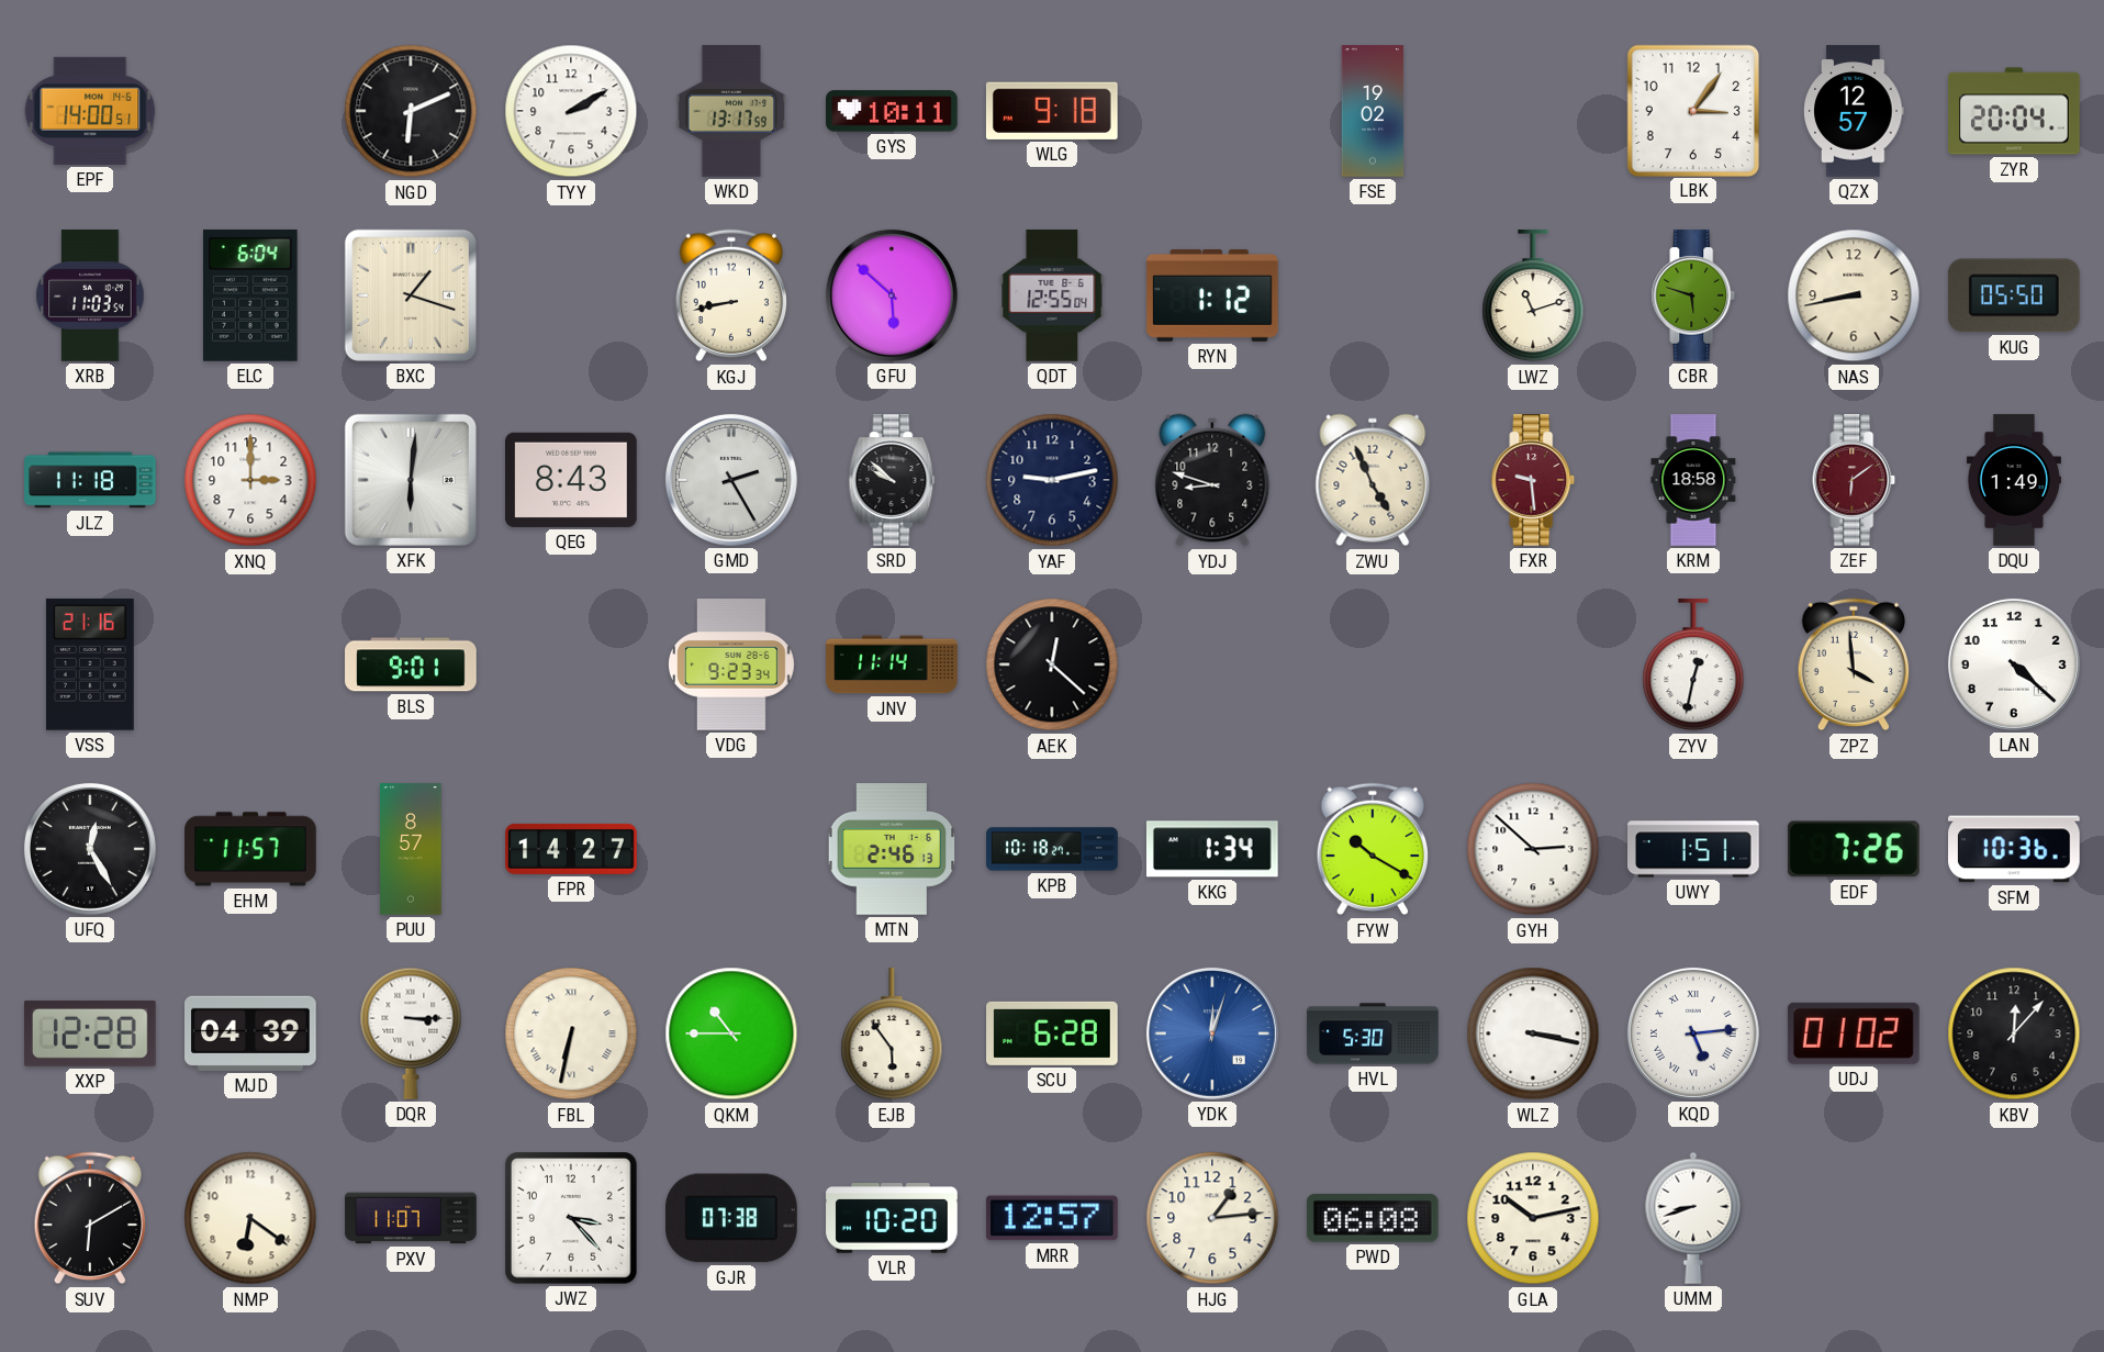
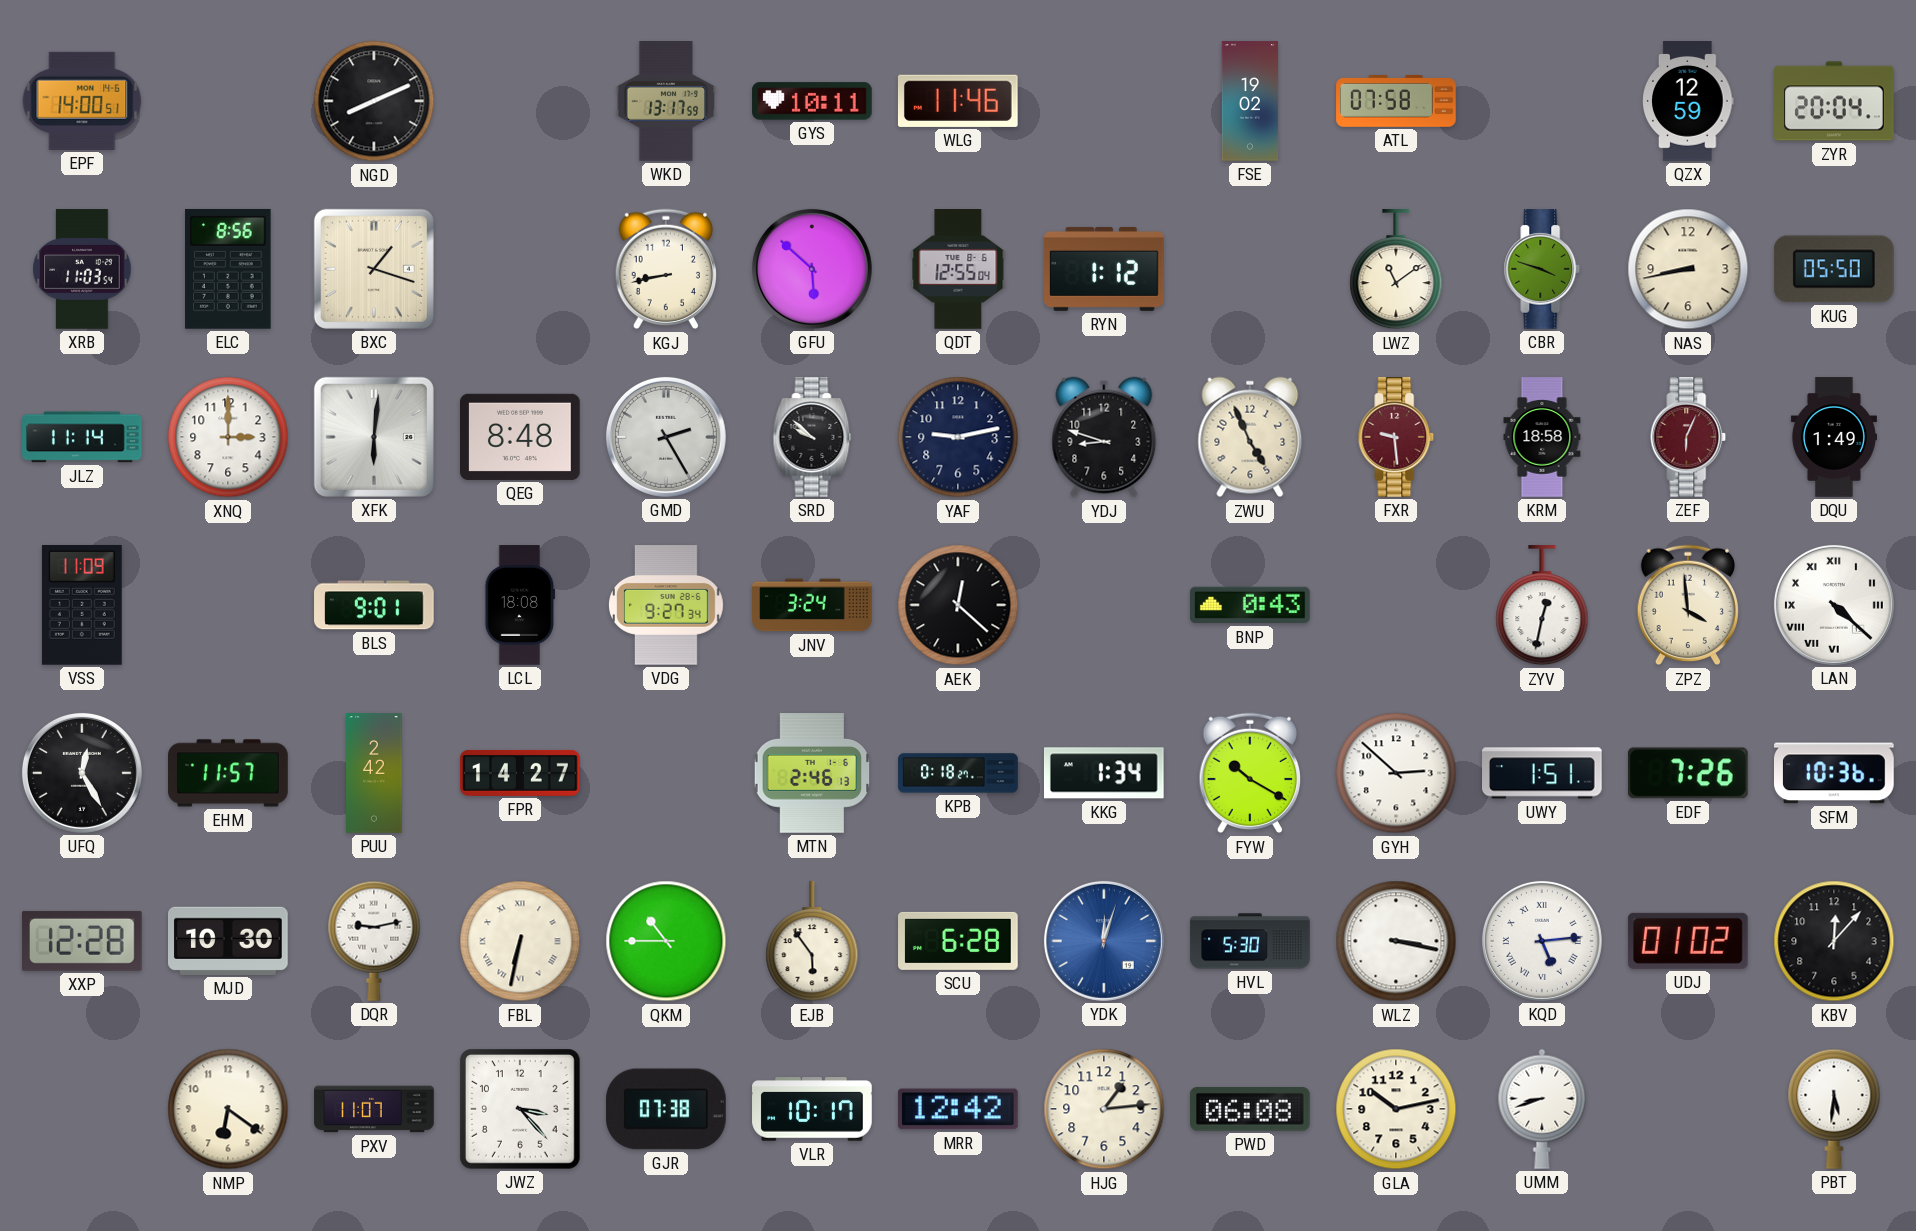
NGD: 6:11 -> 8:11
TYY: 2:10 -> none
WLG: 9:18 -> 11:46
ATL: none -> 07:58
LBK: 3:06 -> none
QZX: 12:57 -> 12:59
ELC: 6:04 -> 8:56
LWZ: 11:12 -> 11:09
CBR: 5:48 -> 3:48
JLZ: 11:18 -> 11:14
QEG: 8:43 -> 8:48
ZEF: 6:09 -> 6:04
VSS: 21:16 -> 11:09
LCL: none -> 18:08
VDG: 9:23 -> 9:27
JNV: 11:14 -> 3:24
BNP: none -> 0:43
LAN numerals: Arabic -> Roman
PUU: 8:57 -> 2:42
KPB: 10:18 -> 0:18
MJD: 04:39 -> 10:30
DQR: 3:15 -> 9:13
SUV: 6:10 -> none
VLR: 10:20 -> 10:17
MRR: 12:57 -> 12:42
PBT: none -> 5:31
